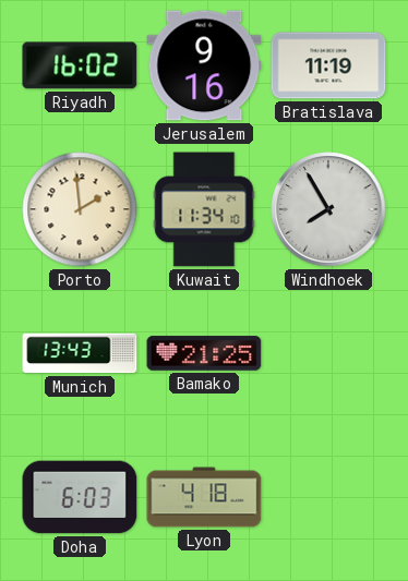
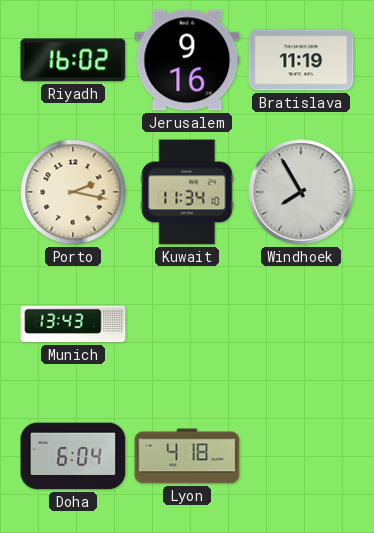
Porto: 1:59 -> 2:17
Bamako: 21:25 -> none
Doha: 6:03 -> 6:04
